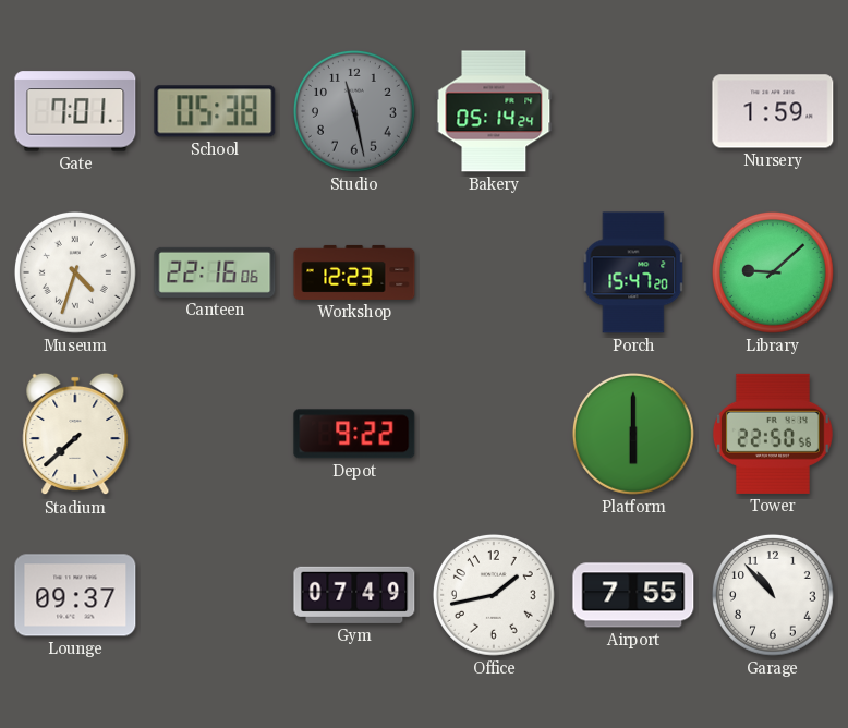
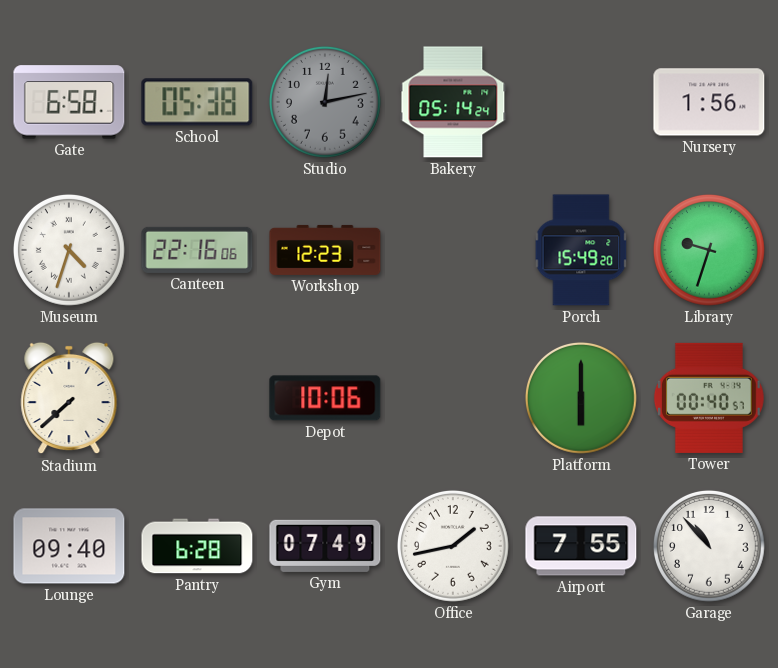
Gate: 7:01 -> 6:58
Studio: 11:28 -> 12:13
Nursery: 1:59 -> 1:56
Porch: 15:47 -> 15:49
Library: 9:08 -> 9:33
Depot: 9:22 -> 10:06
Tower: 22:50 -> 00:40
Lounge: 09:37 -> 09:40
Pantry: none -> 6:28
